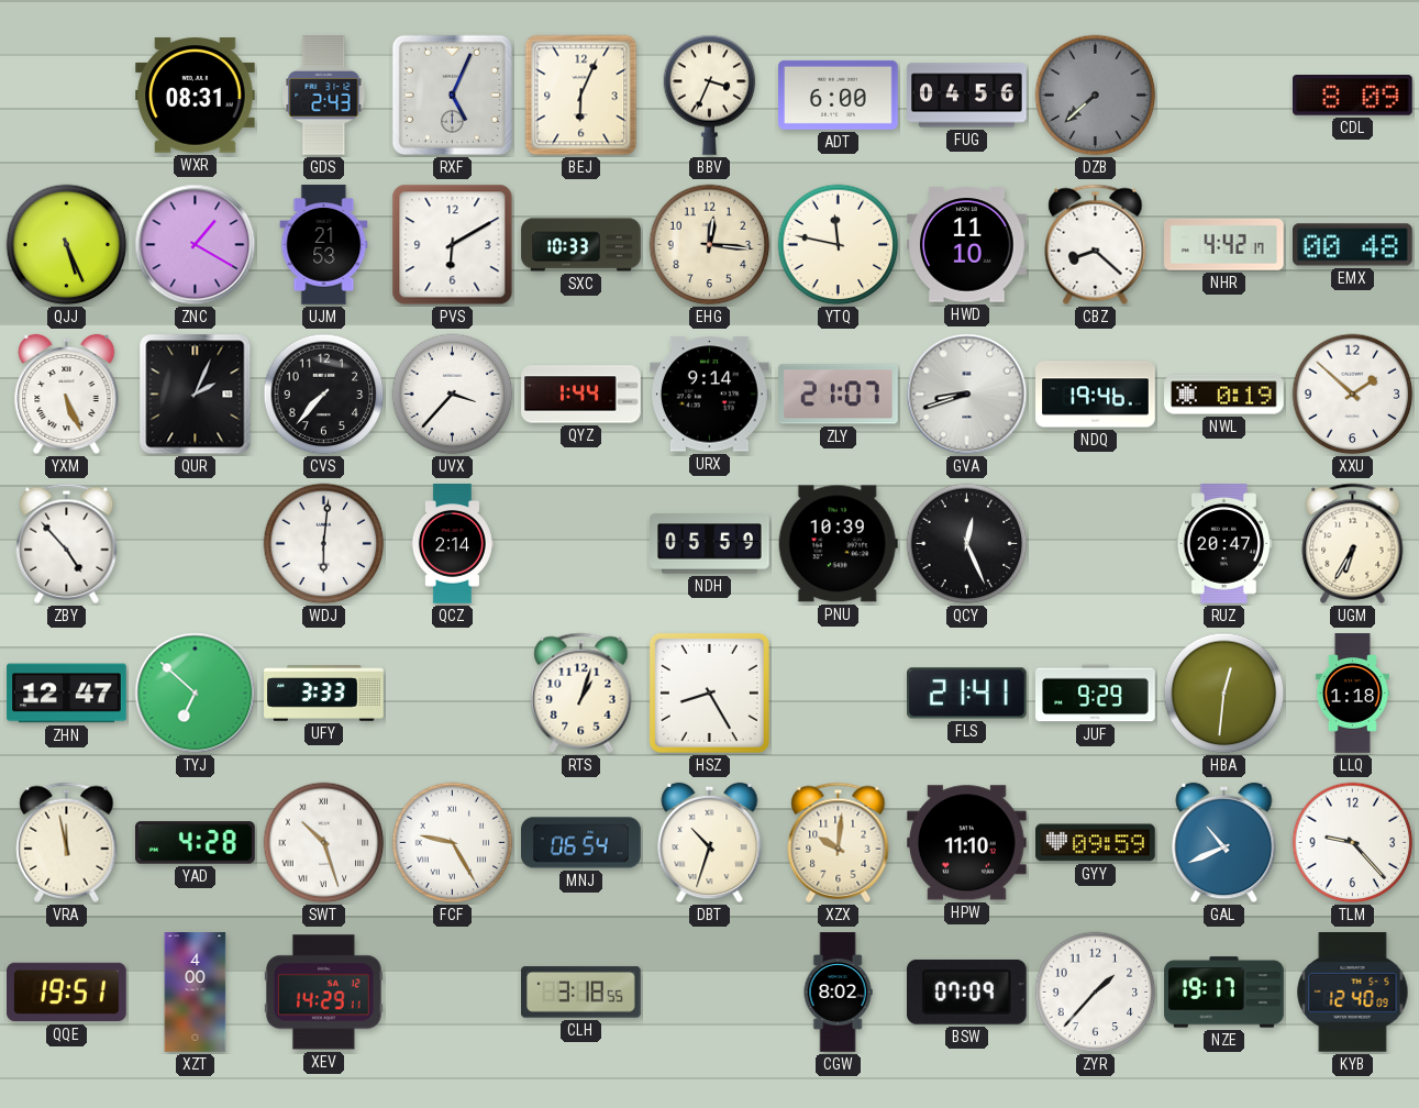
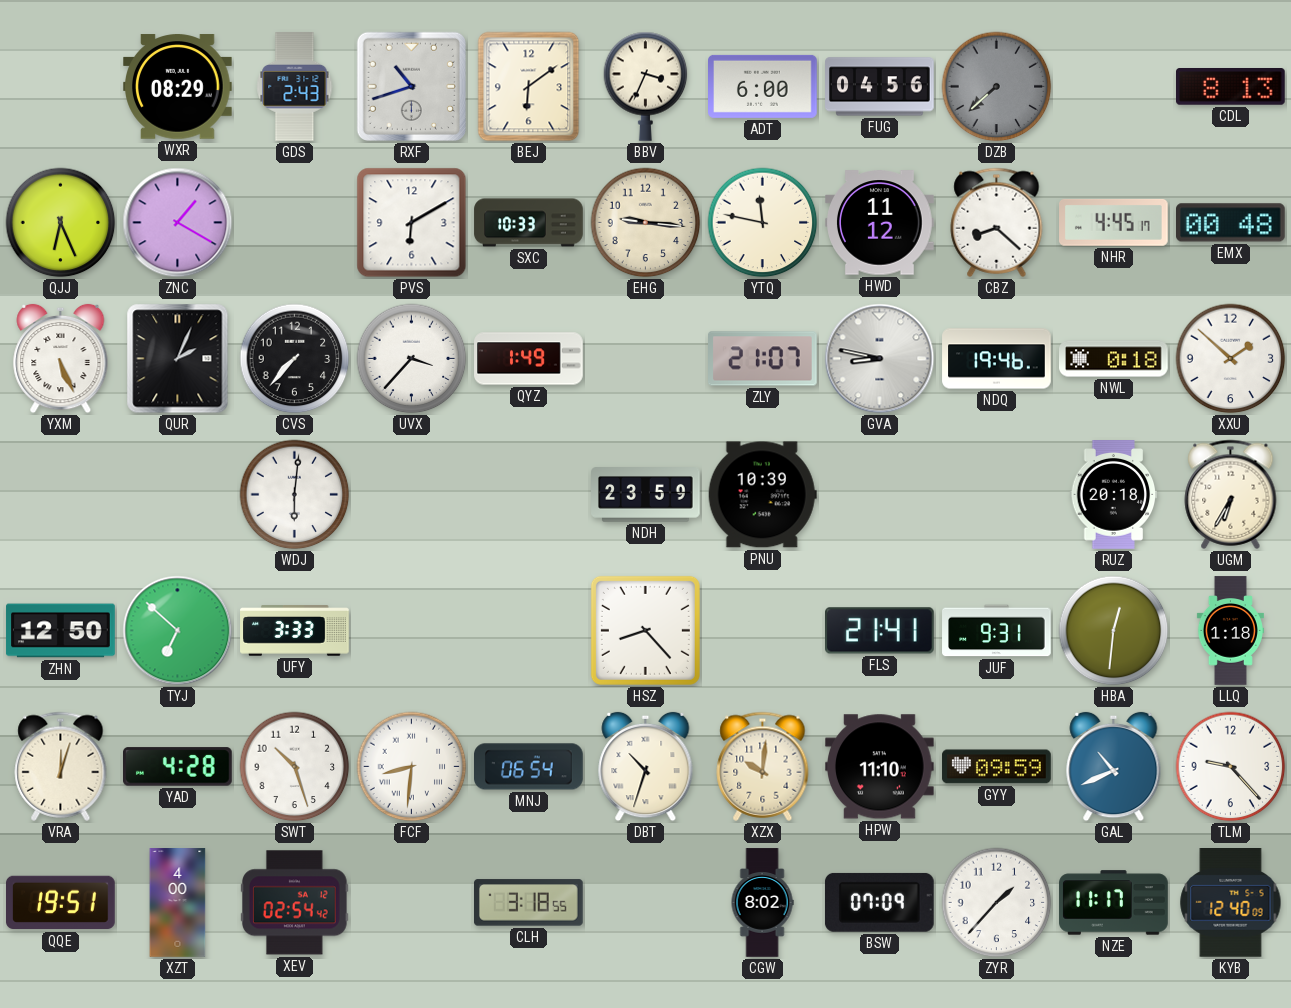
WXR: 08:31 -> 08:29
RXF: 5:04 -> 10:42
BEJ: 6:04 -> 6:09
CDL: 8:09 -> 8:13
QJJ: 5:26 -> 6:26
UJM: 21:53 -> none
EHG: 12:16 -> 9:16
HWD: 11:10 -> 11:12
NHR: 4:42 -> 4:45
QYZ: 1:44 -> 1:49
URX: 9:14 -> none
GVA: 8:42 -> 8:47
NWL: 0:19 -> 0:18
ZBY: 4:53 -> none
QCZ: 2:14 -> none
NDH: 05:59 -> 23:59
QCY: 12:26 -> none
RUZ: 20:47 -> 20:18
ZHN: 12:47 -> 12:50
RTS: 1:03 -> none
HSZ: 8:25 -> 8:23
JUF: 9:29 -> 9:31
VRA: 11:58 -> 12:03
SWT numerals: Roman -> Arabic
FCF: 9:25 -> 8:31
XEV: 14:29 -> 02:54
NZE: 19:17 -> 11:17
